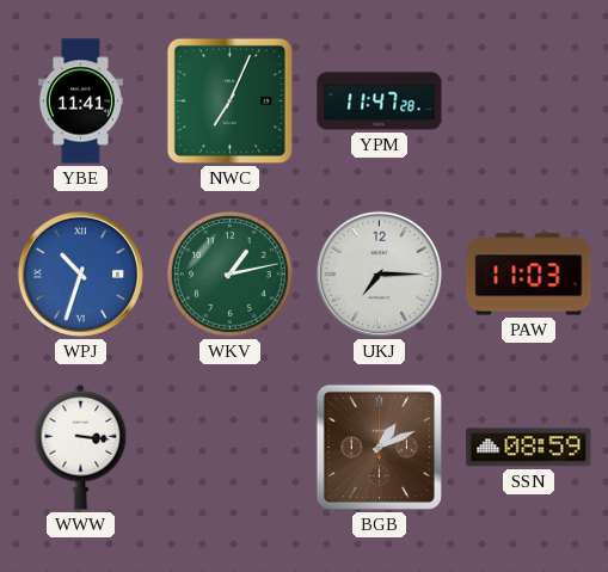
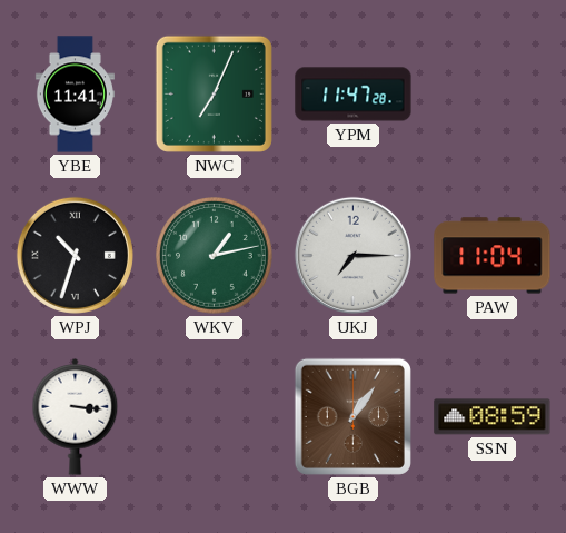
WPJ dial: blue -> black
PAW: 11:03 -> 11:04
BGB: 1:11 -> 1:06
